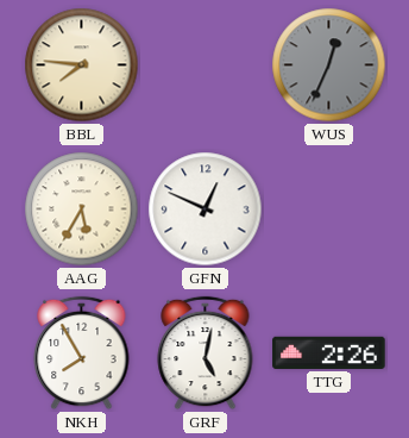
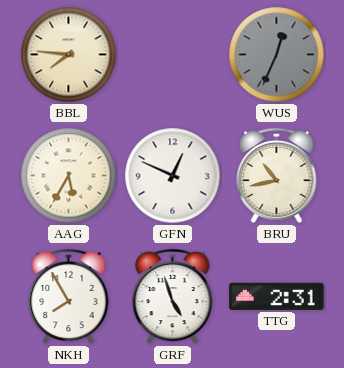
BRU: none -> 10:43
GRF: 5:02 -> 4:57
TTG: 2:26 -> 2:31
